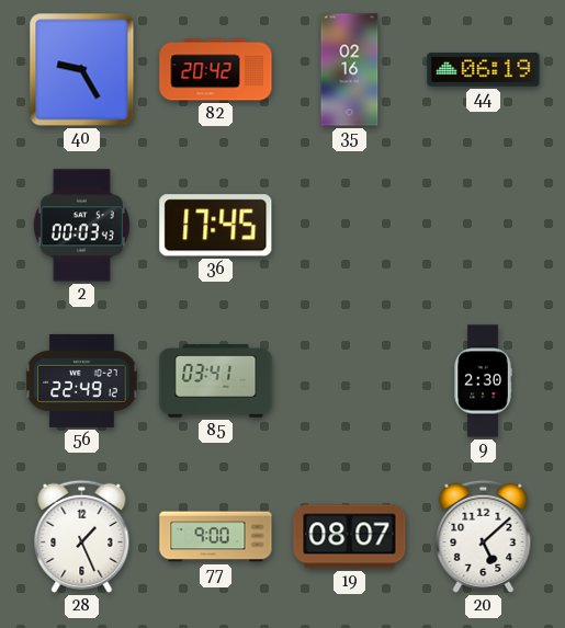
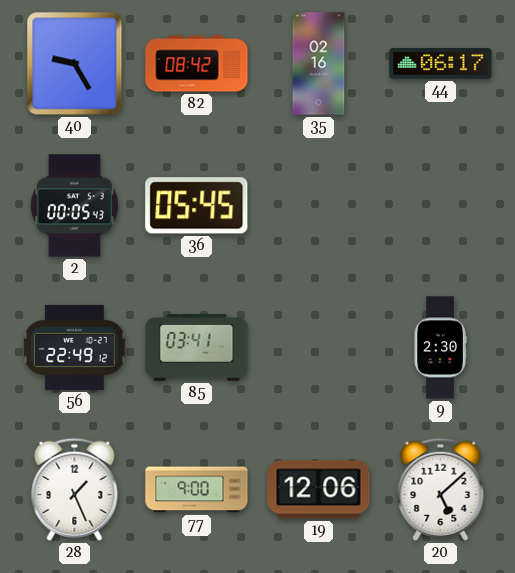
82: 20:42 -> 08:42
44: 06:19 -> 06:17
2: 00:03 -> 00:05
36: 17:45 -> 05:45
19: 08:07 -> 12:06
